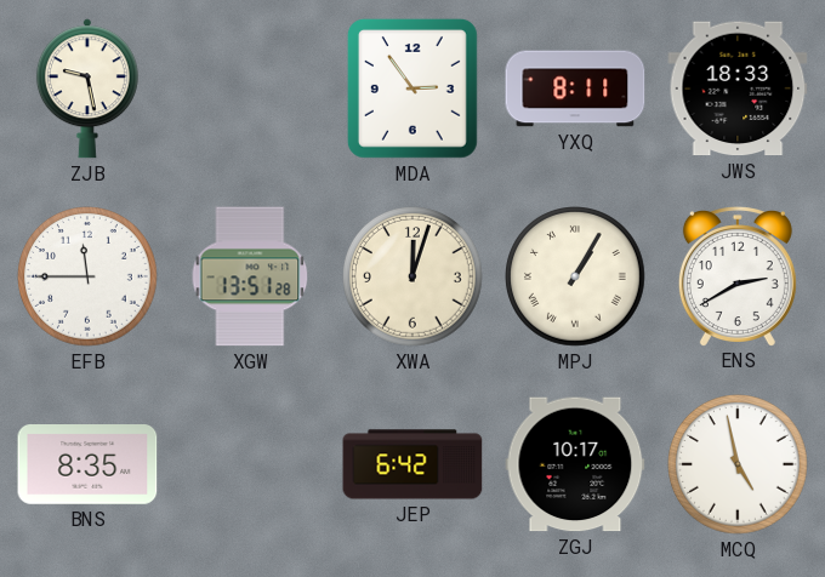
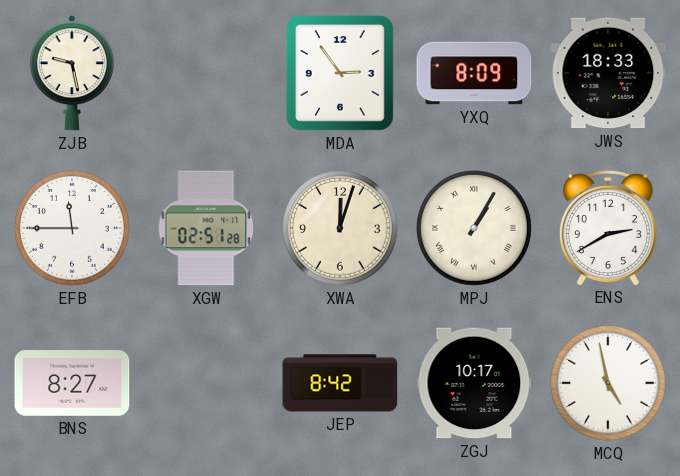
YXQ: 8:11 -> 8:09
XGW: 13:51 -> 02:51
BNS: 8:35 -> 8:27
JEP: 6:42 -> 8:42
